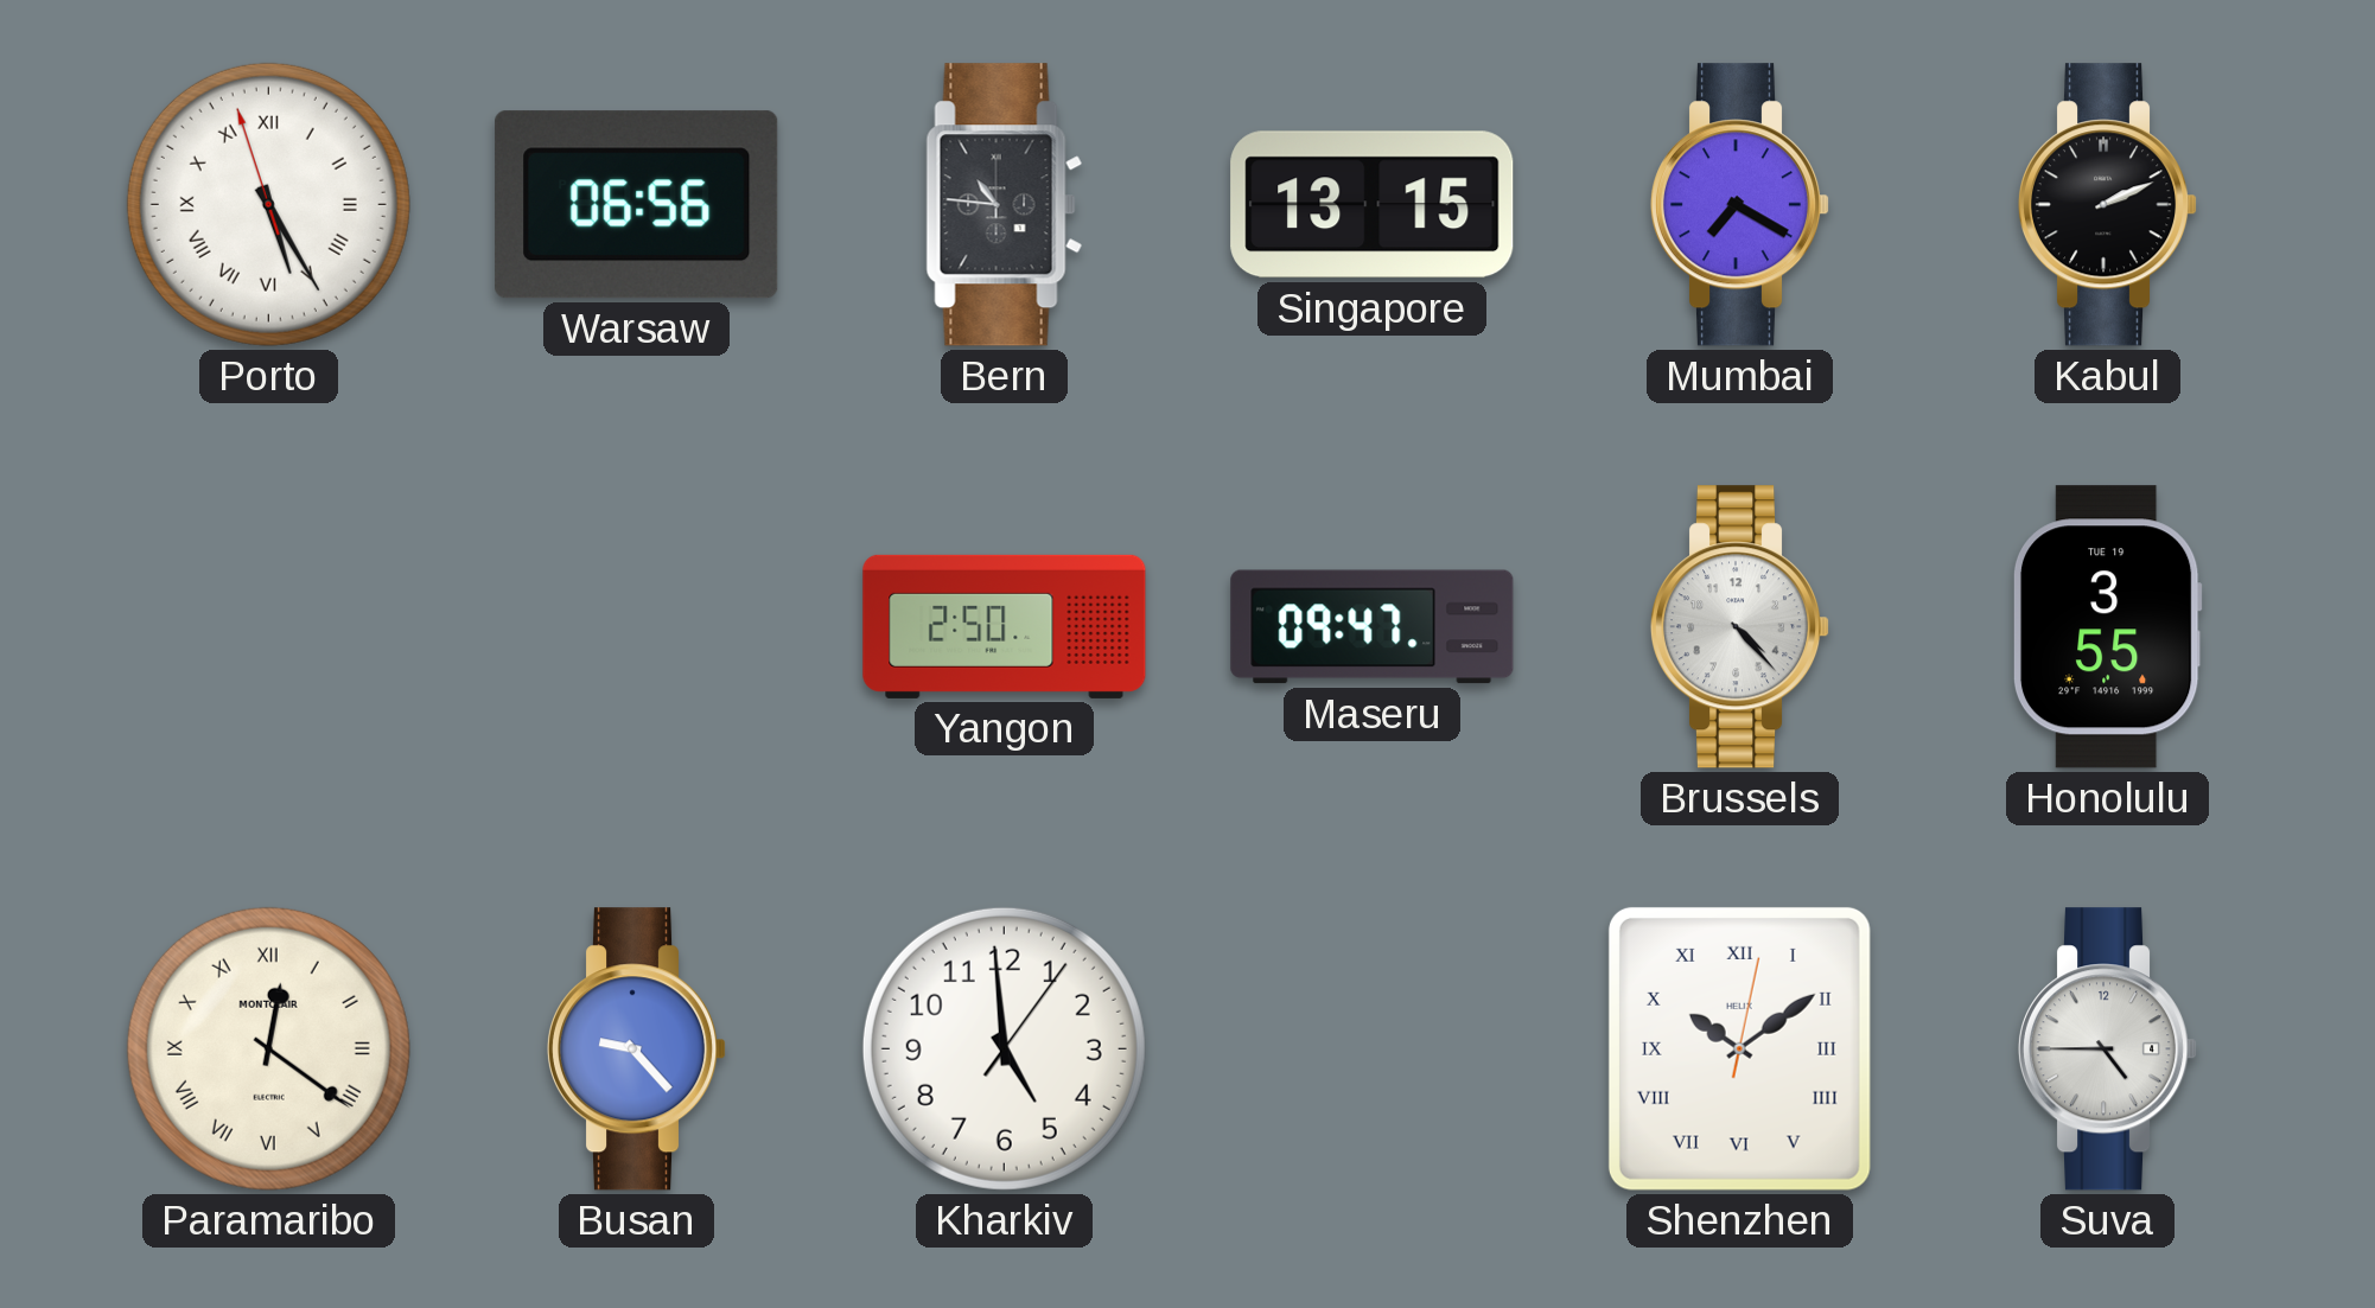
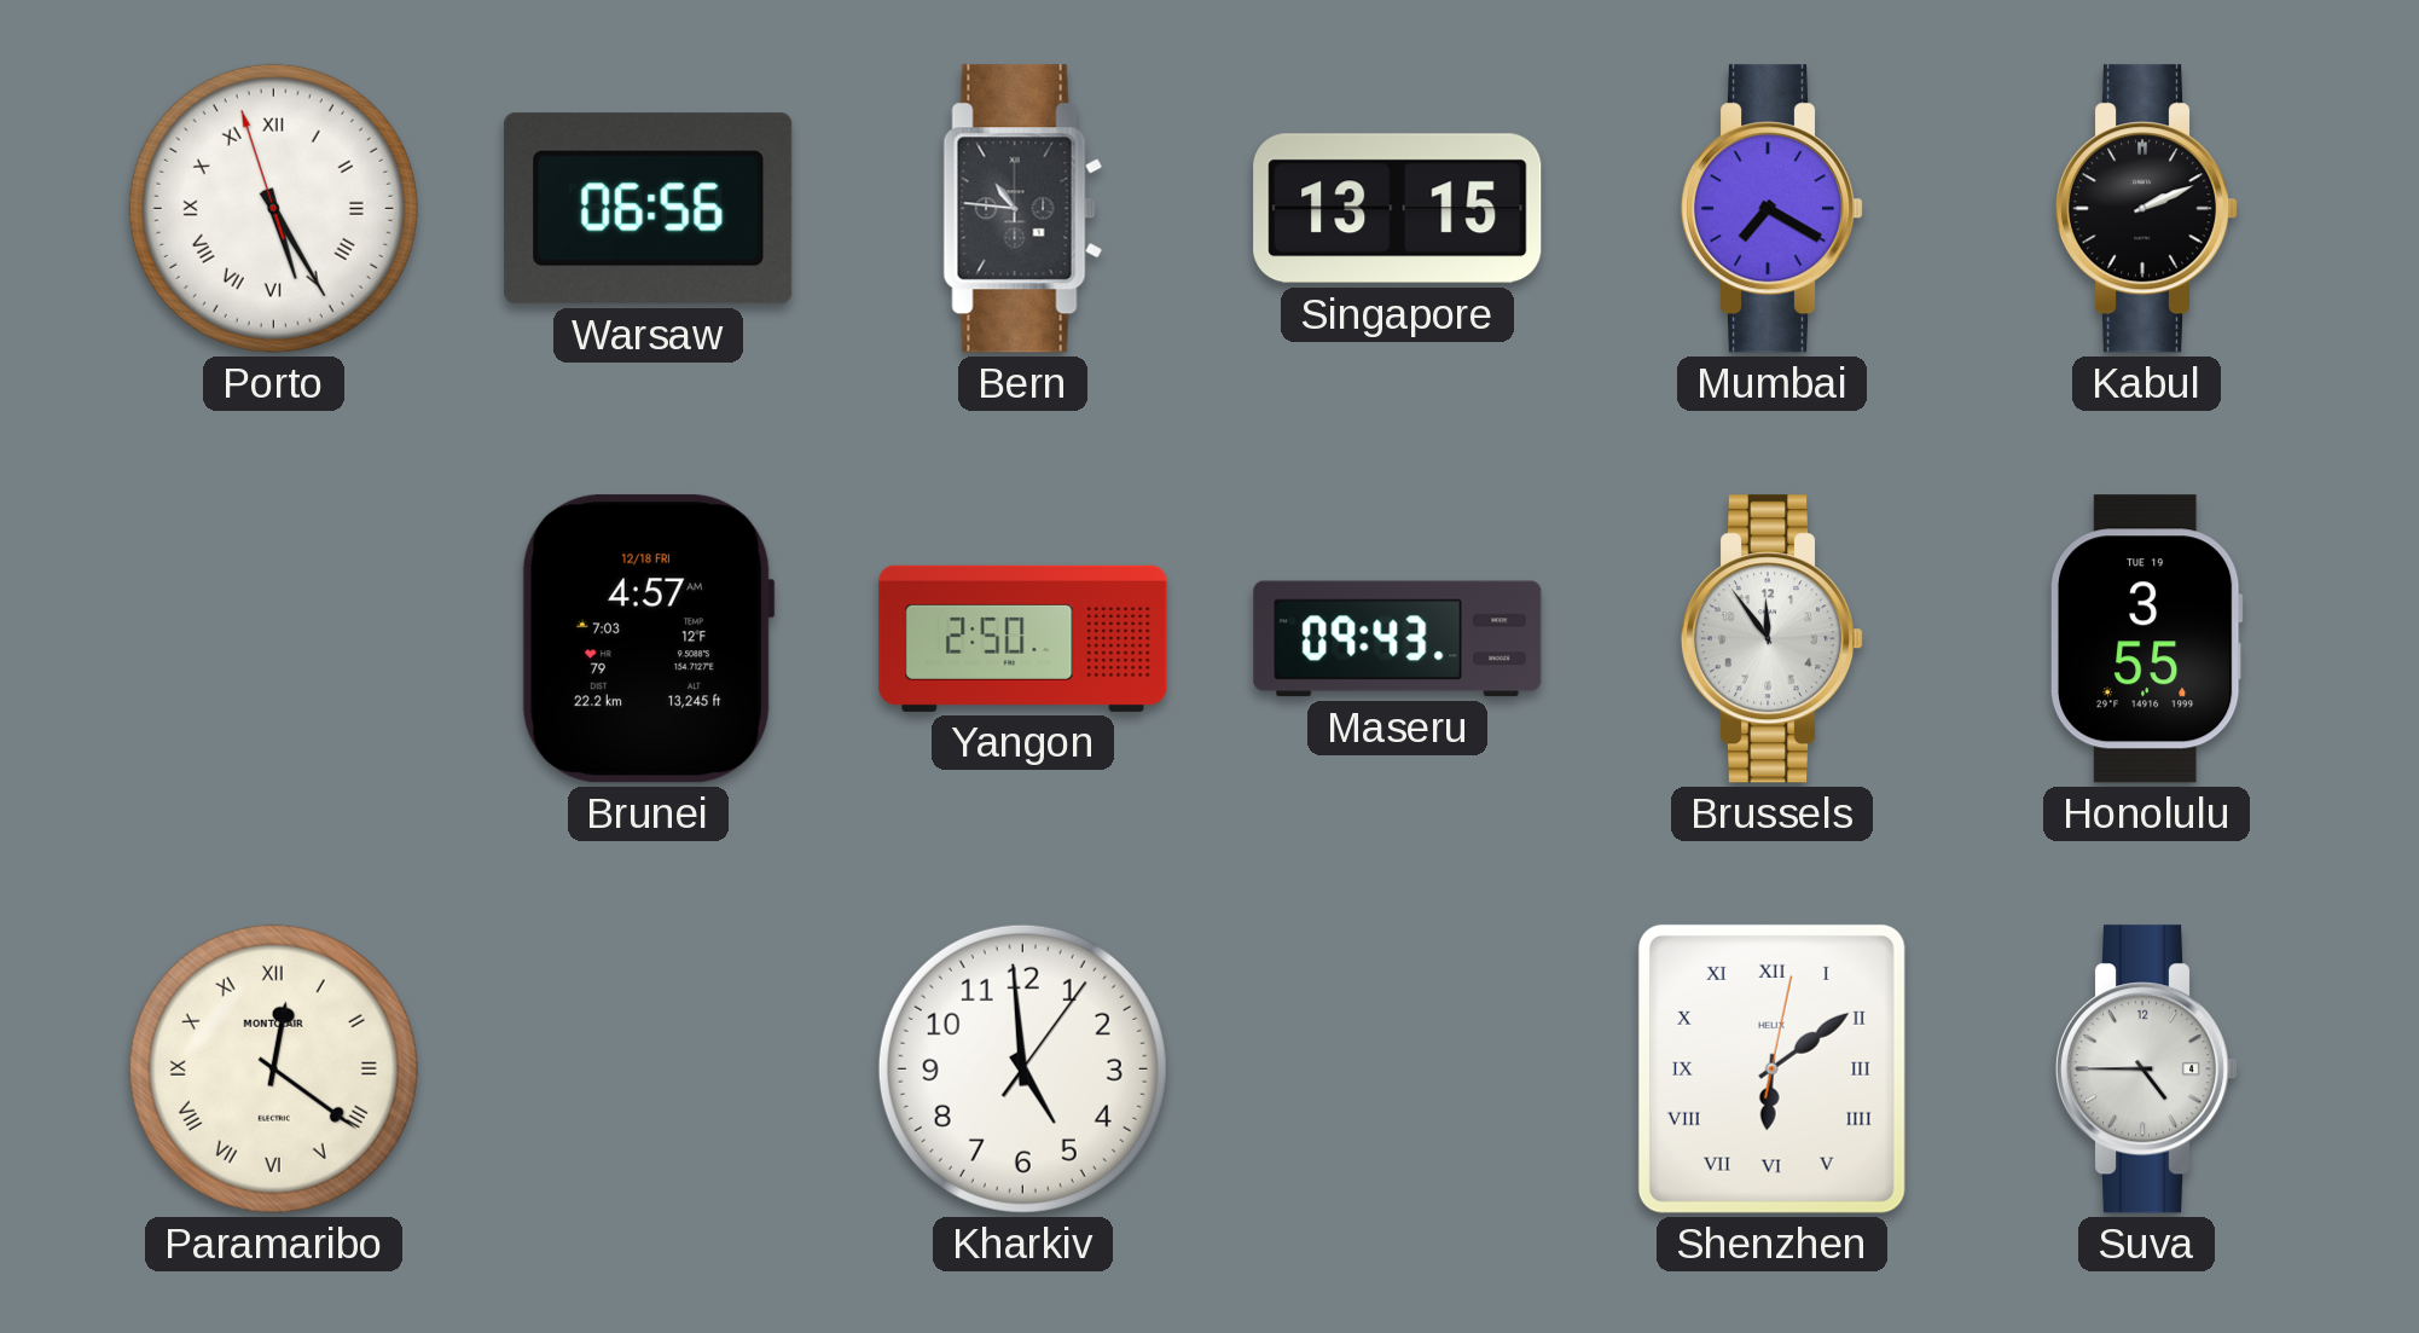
Brunei: none -> 4:57
Maseru: 09:47 -> 09:43
Brussels: 4:23 -> 11:54
Busan: 9:23 -> none
Shenzhen: 10:09 -> 6:09
